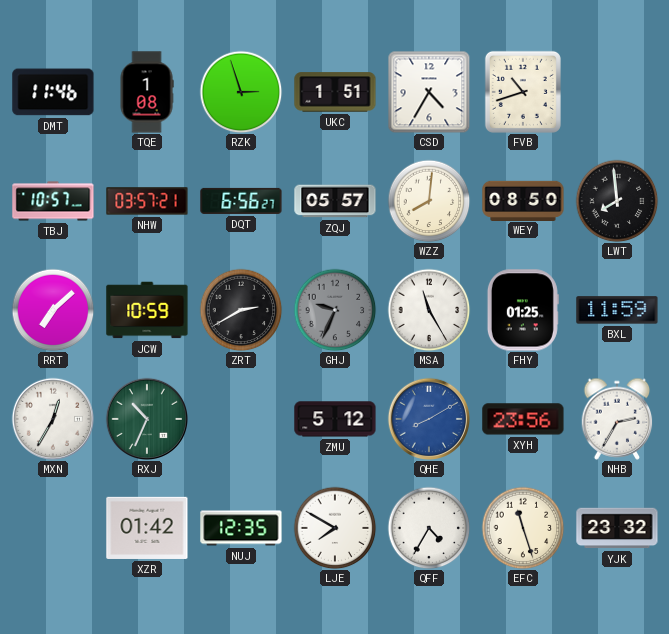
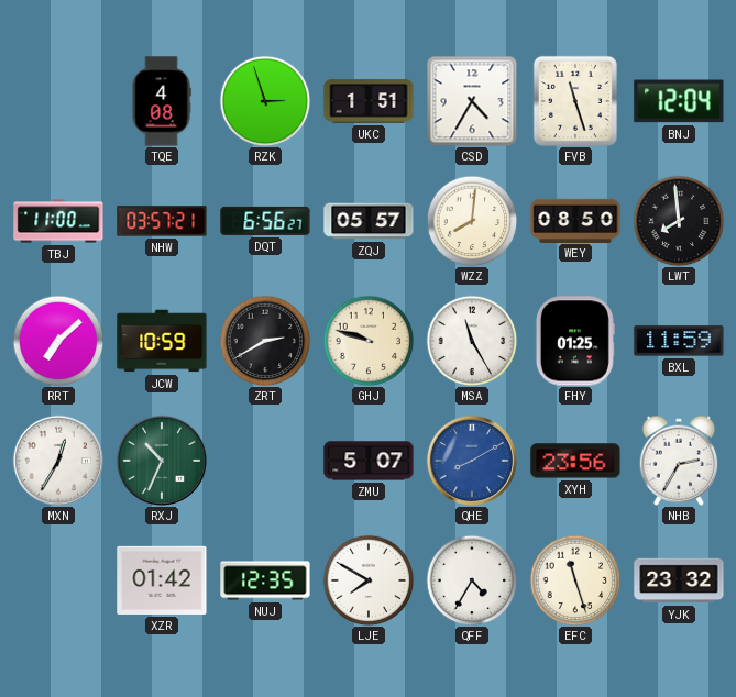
DMT: 11:46 -> none
TQE: 1:08 -> 4:08
FVB: 10:42 -> 11:27
BNJ: none -> 12:04
TBJ: 10:57 -> 11:00
GHJ: 9:34 -> 9:48
GHJ dial: grey -> cream
ZMU: 5:12 -> 5:07
